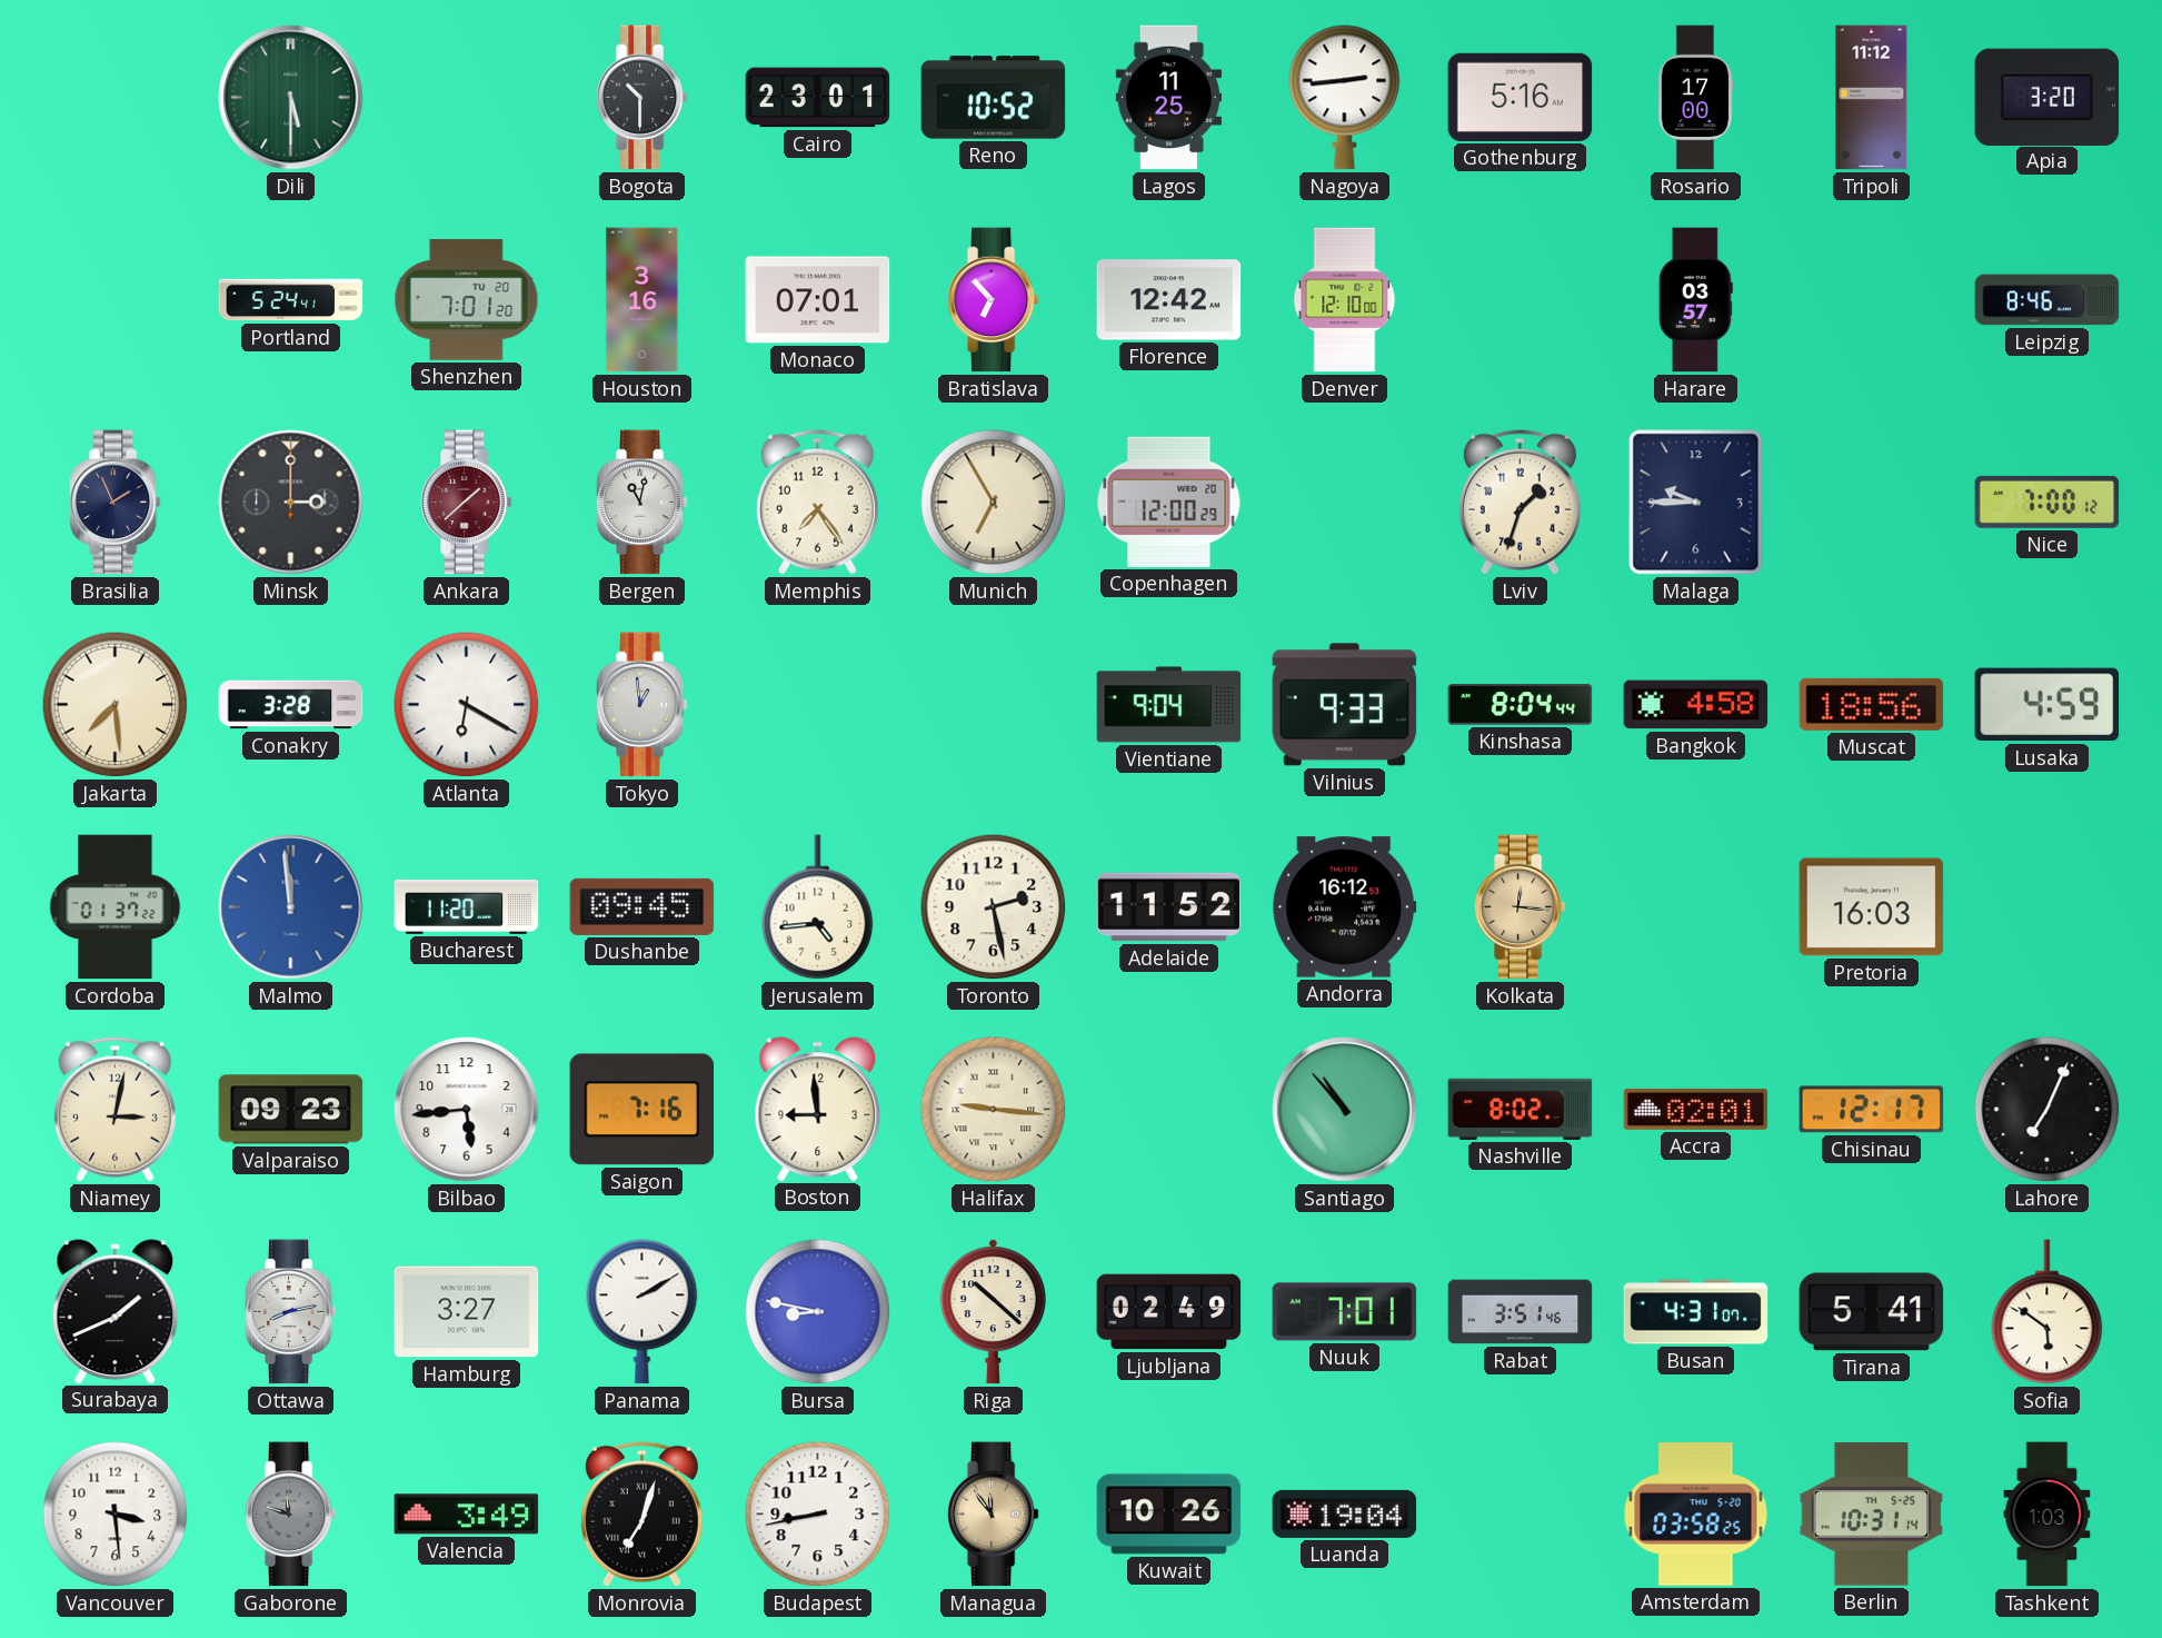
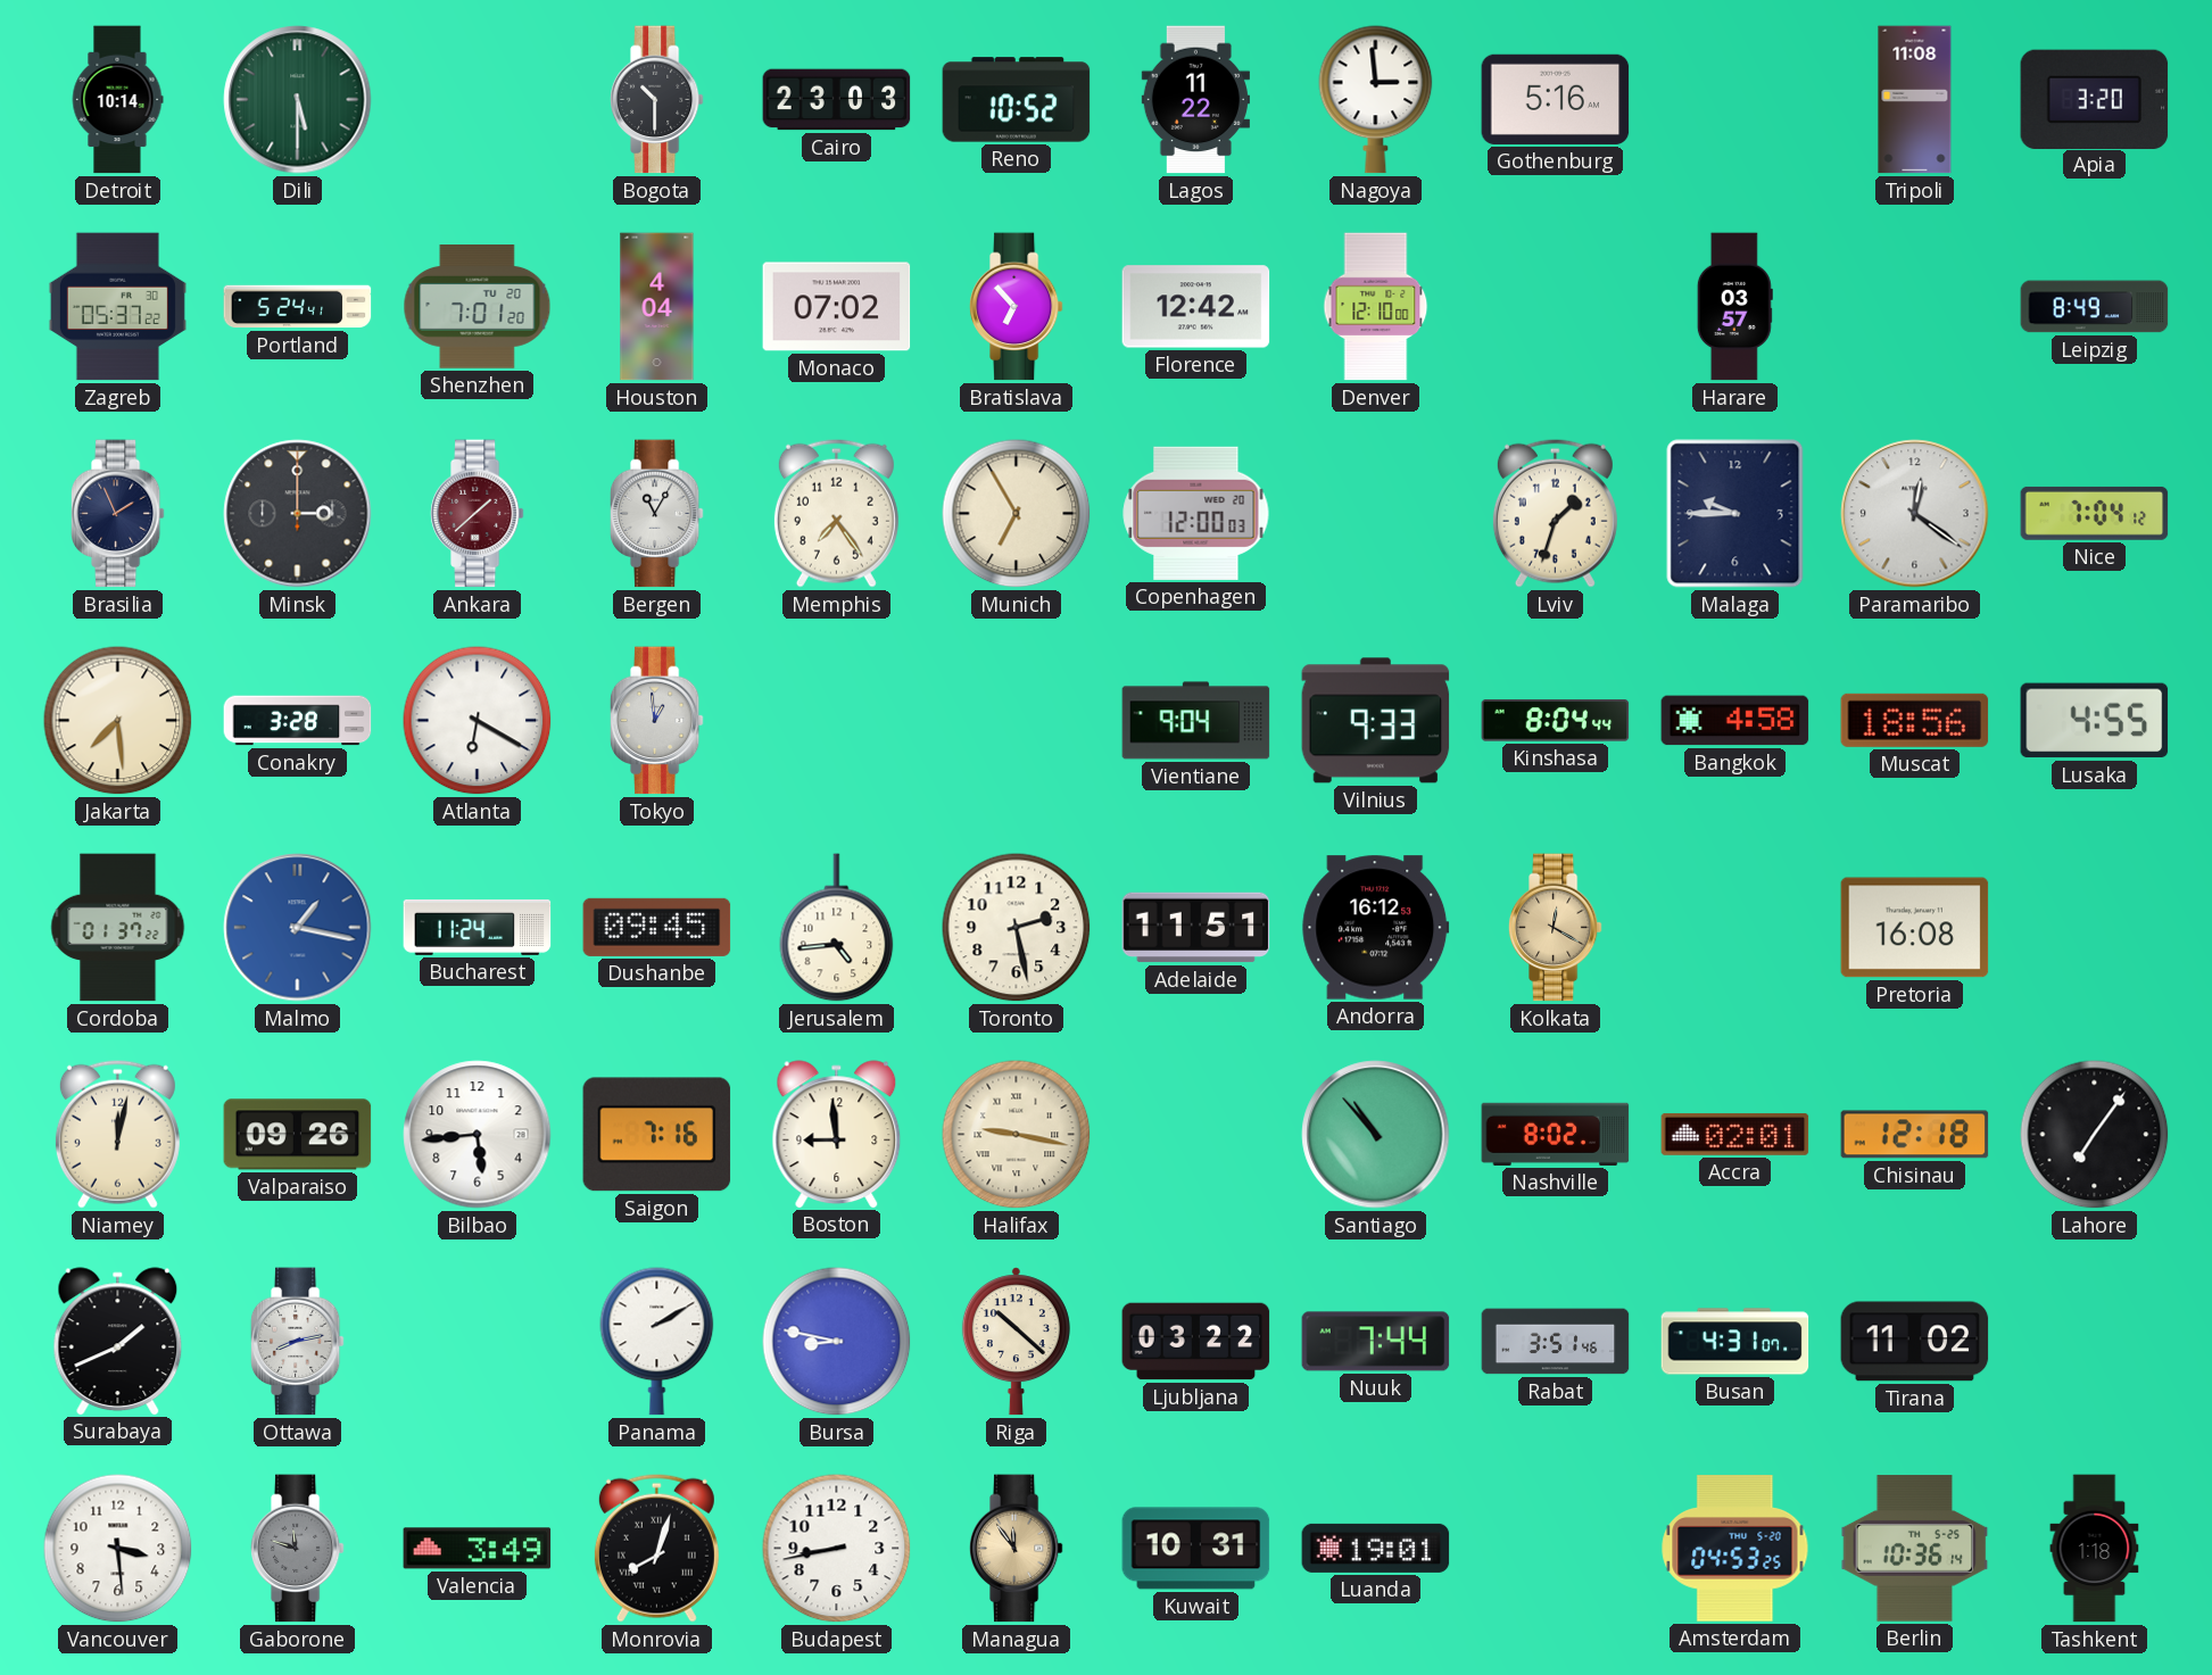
Detroit: none -> 10:14
Cairo: 23:01 -> 23:03
Lagos: 11:25 -> 11:22
Nagoya: 2:44 -> 2:59
Rosario: 17:00 -> none
Tripoli: 11:12 -> 11:08
Zagreb: none -> 05:37
Houston: 3:16 -> 4:04
Monaco: 07:01 -> 07:02
Leipzig: 8:46 -> 8:49
Bergen: 11:02 -> 11:05
Copenhagen: 12:00:29 -> 12:00:03
Paramaribo: none -> 12:21
Nice: 7:00 -> 7:04
Lusaka: 4:59 -> 4:55
Malmo: 11:59 -> 1:17
Bucharest: 11:20 -> 11:24
Adelaide: 11:52 -> 11:51
Kolkata: 12:16 -> 12:20
Pretoria: 16:03 -> 16:08
Niamey: 3:02 -> 12:02
Valparaiso: 09:23 -> 09:26
Halifax: 9:16 -> 9:17
Chisinau: 12:17 -> 12:18
Lahore: 7:04 -> 7:06
Hamburg: 3:27 -> none
Ljubljana: 02:49 -> 03:22
Nuuk: 7:01 -> 7:44
Tirana: 5:41 -> 11:02
Sofia: 5:51 -> none
Monrovia: 7:03 -> 8:03
Kuwait: 10:26 -> 10:31
Luanda: 19:04 -> 19:01
Amsterdam: 03:58 -> 04:53
Berlin: 10:31 -> 10:36
Tashkent: 1:03 -> 1:18
